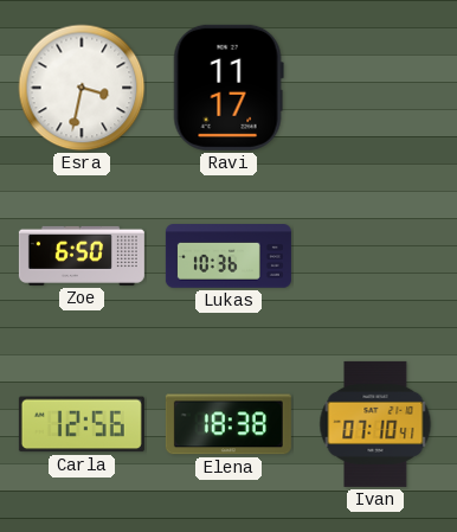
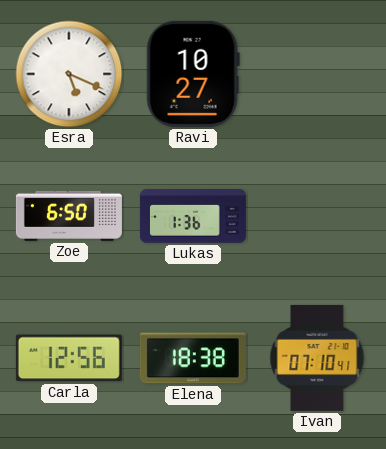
Esra: 3:32 -> 5:19
Ravi: 11:17 -> 10:27
Lukas: 10:36 -> 1:36
